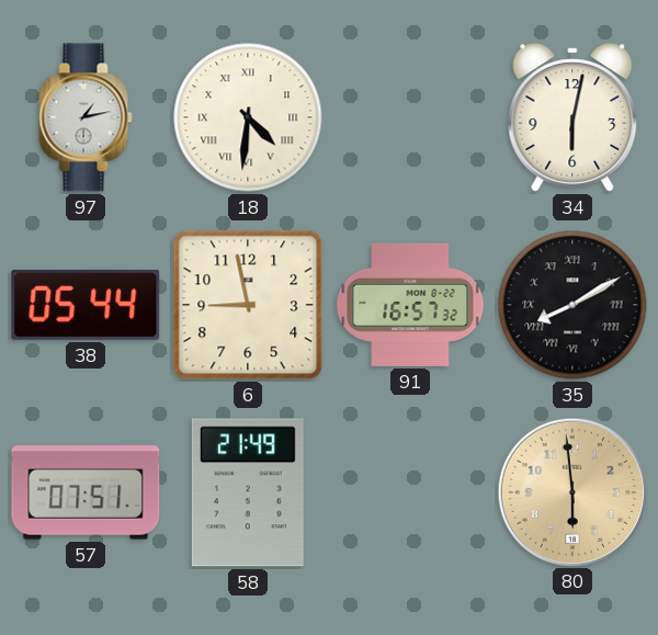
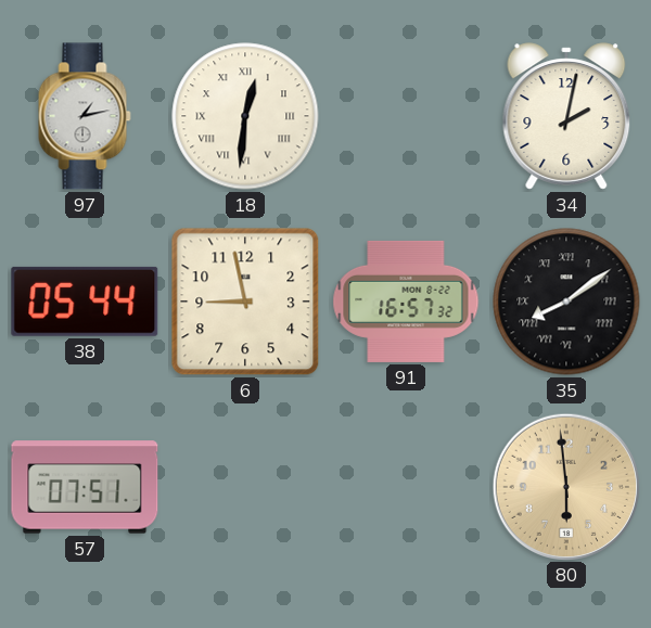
18: 4:31 -> 12:31
34: 6:02 -> 2:02
35: 8:10 -> 8:09
58: 21:49 -> none
